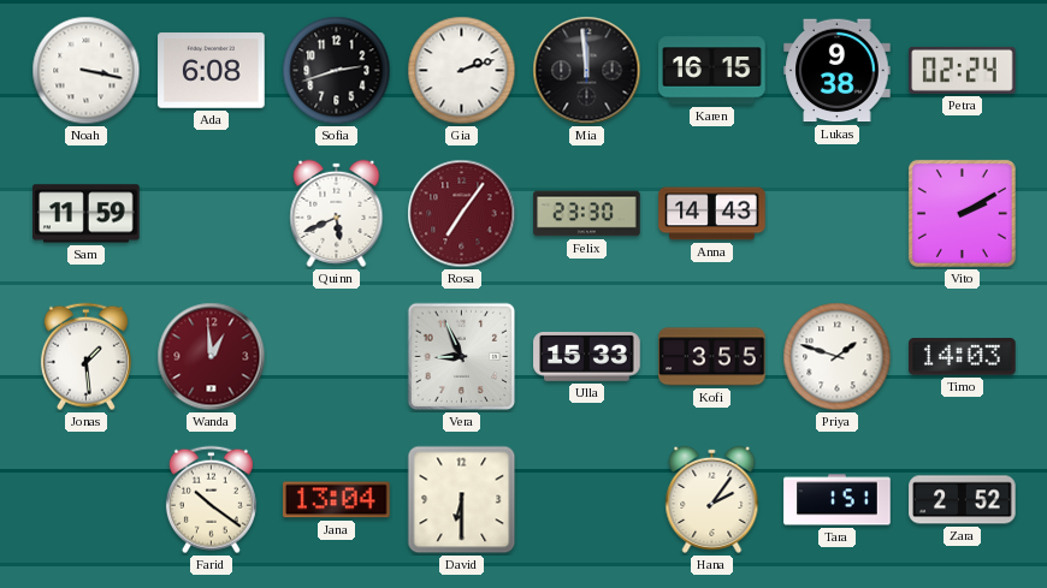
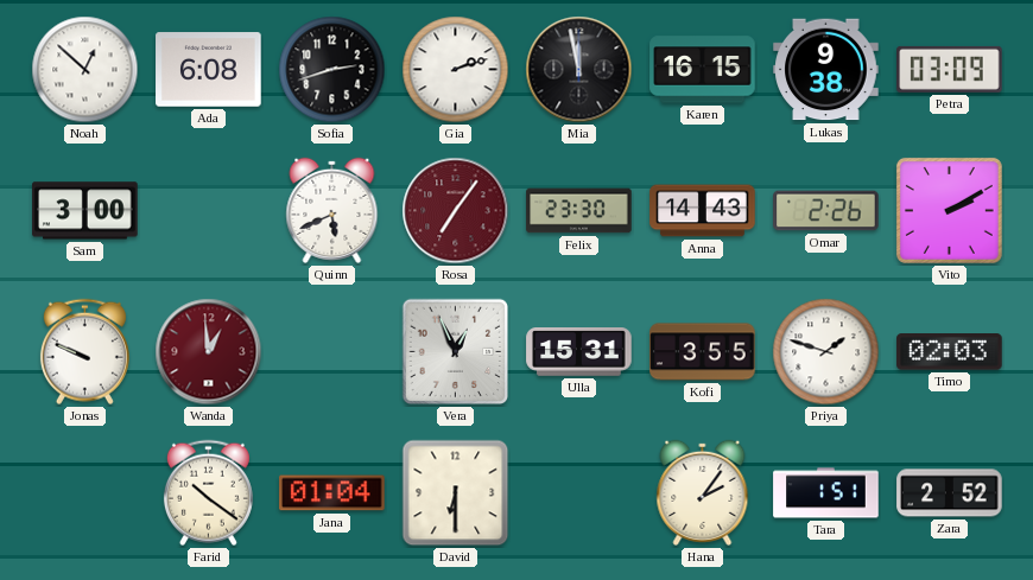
Noah: 3:17 -> 12:52
Mia: 11:59 -> 11:58
Petra: 02:24 -> 03:09
Sam: 11:59 -> 3:00
Omar: none -> 2:26
Jonas: 1:29 -> 9:49
Vera: 8:56 -> 12:56
Ulla: 15:33 -> 15:31
Timo: 14:03 -> 02:03
Jana: 13:04 -> 01:04
